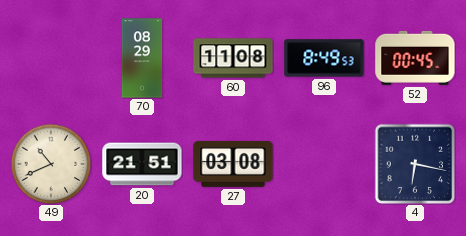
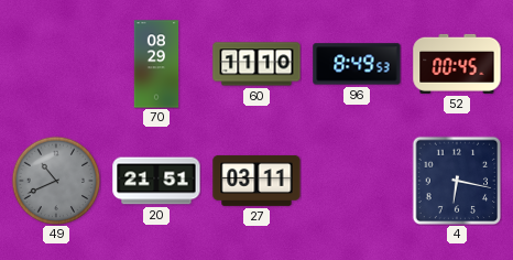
60: 11:08 -> 11:10
49 dial: cream -> grey
27: 03:08 -> 03:11
